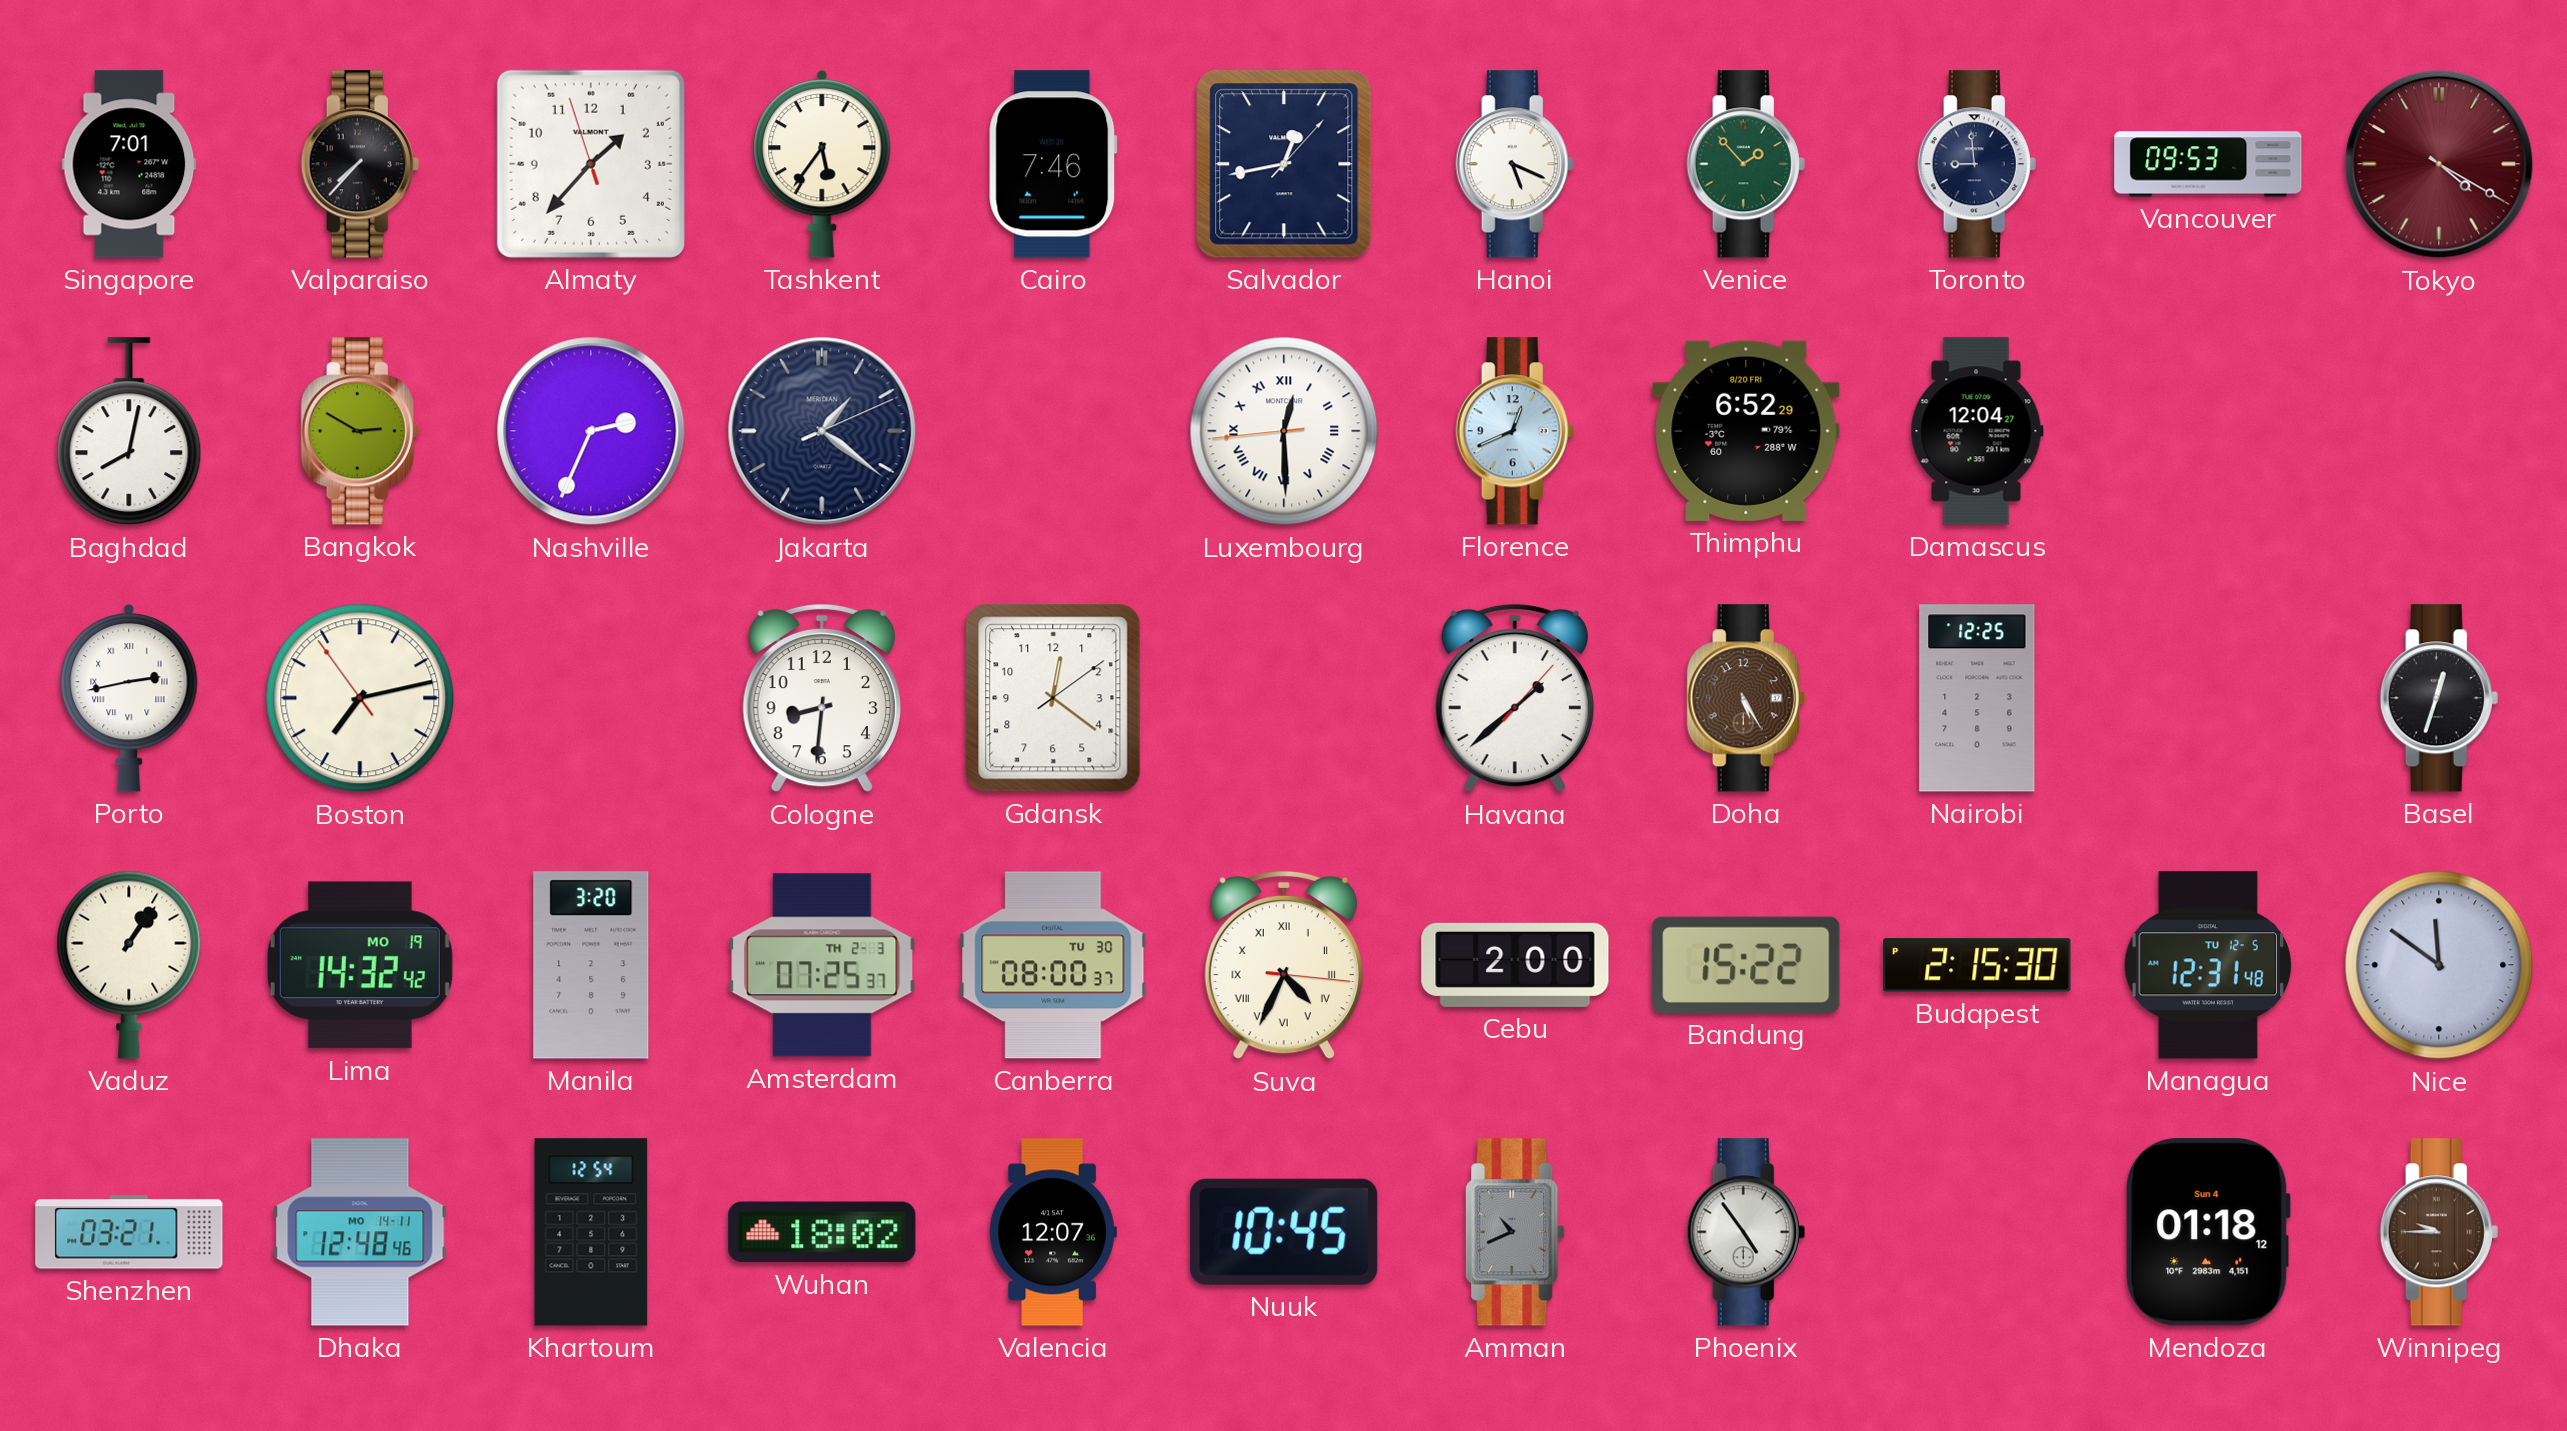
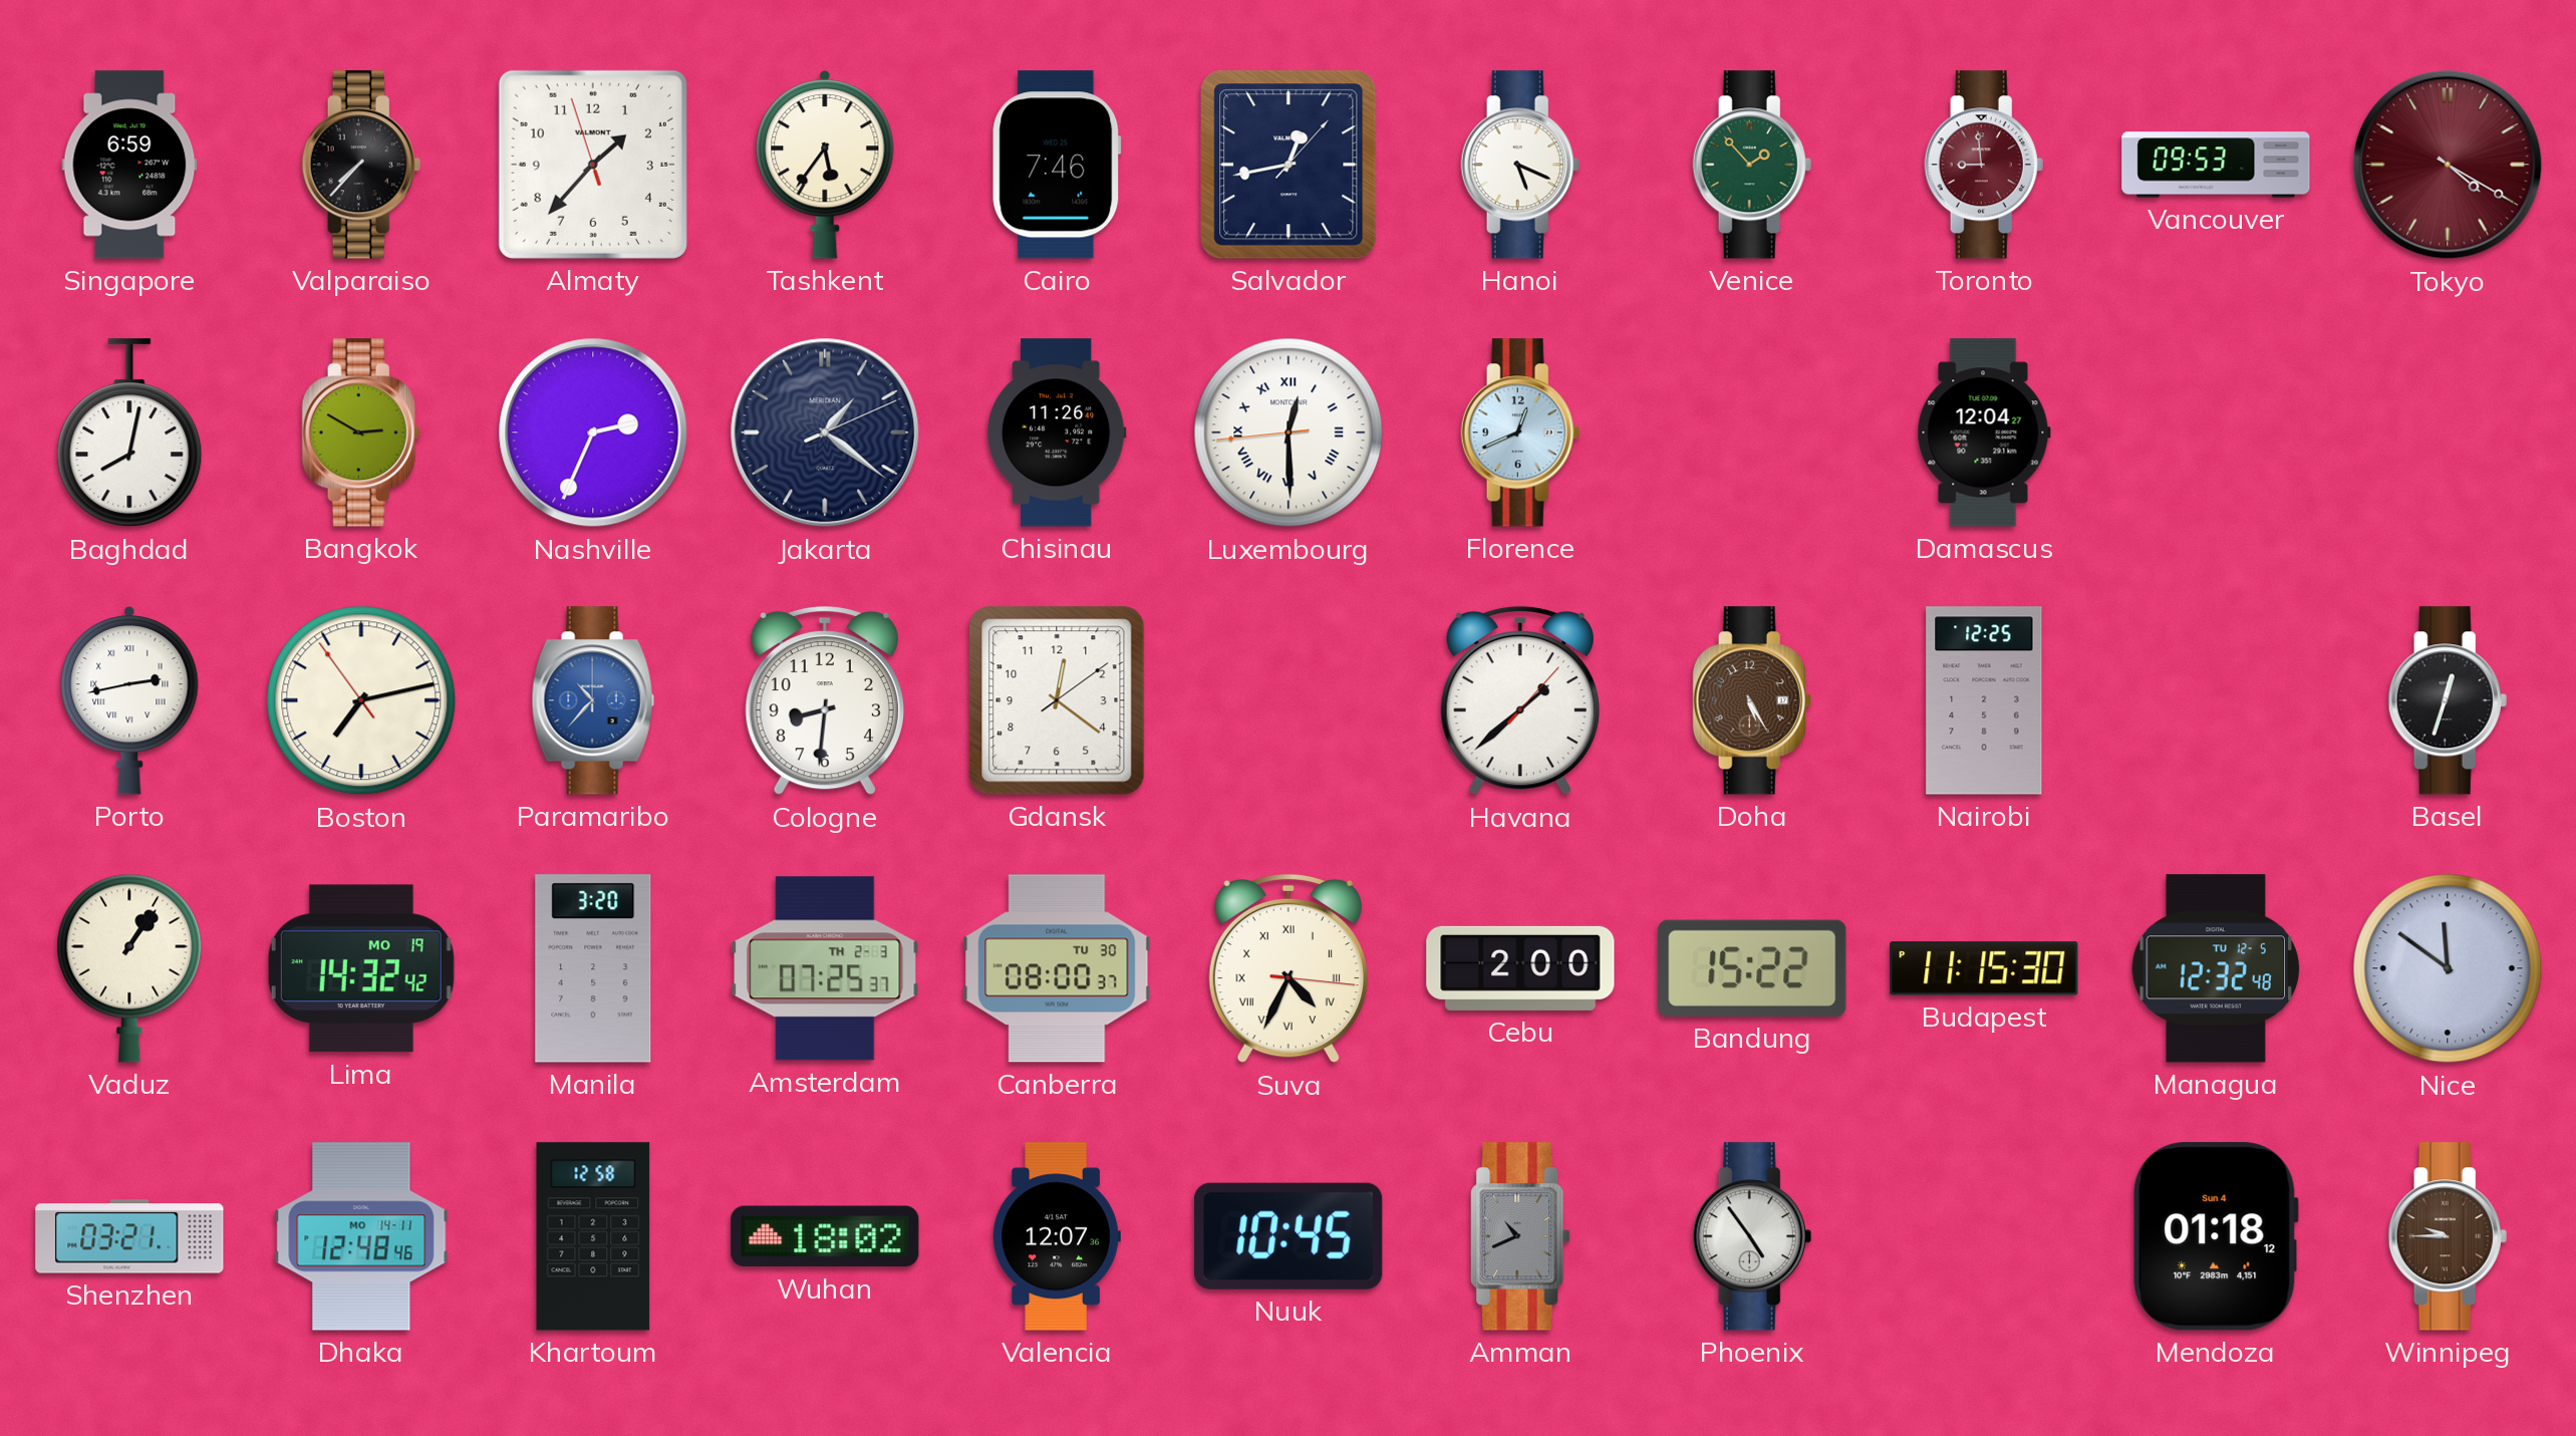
Singapore: 7:01 -> 6:59
Toronto dial: navy -> burgundy
Chisinau: none -> 11:26
Thimphu: 6:52 -> none
Paramaribo: none -> 10:37
Budapest: 2:15 -> 11:15
Managua: 12:31 -> 12:32
Khartoum: 12:54 -> 12:58
